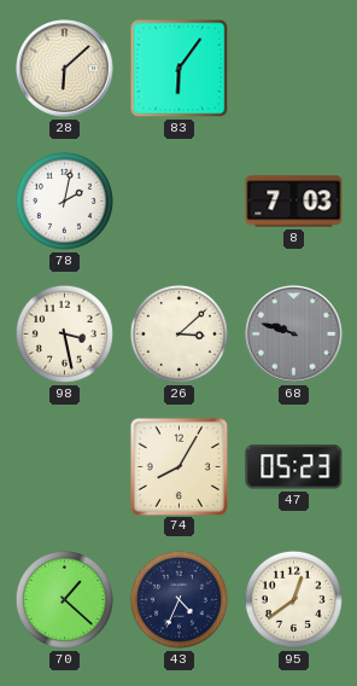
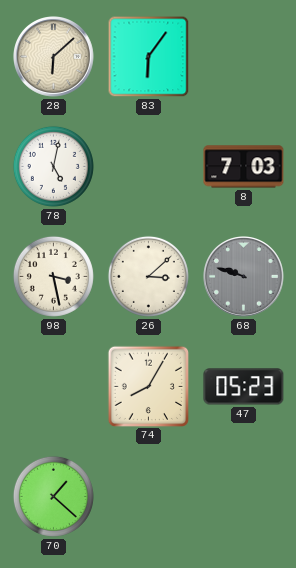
78: 2:02 -> 5:02
43: 4:34 -> none
95: 12:39 -> none
